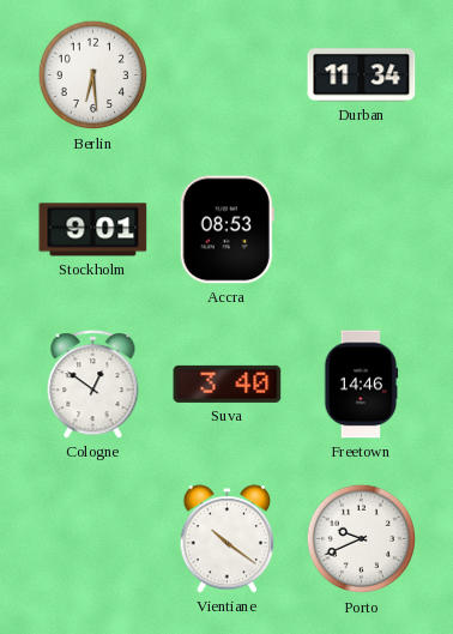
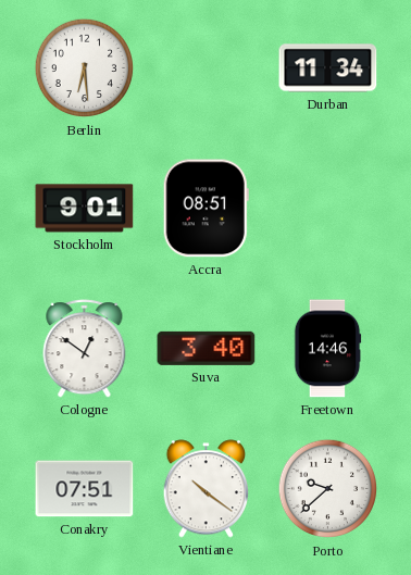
Accra: 08:53 -> 08:51
Conakry: none -> 07:51
Porto: 9:41 -> 9:38
